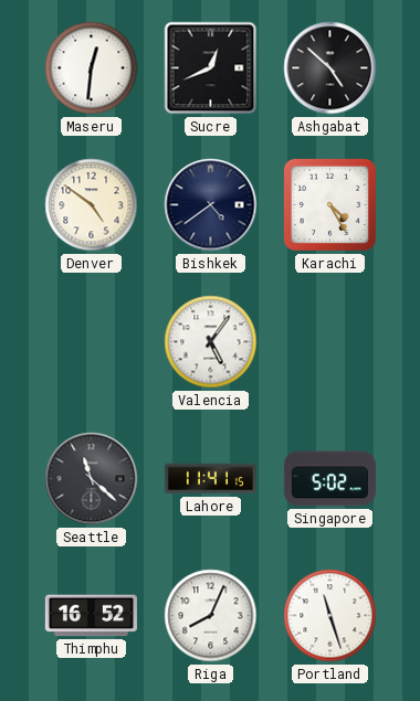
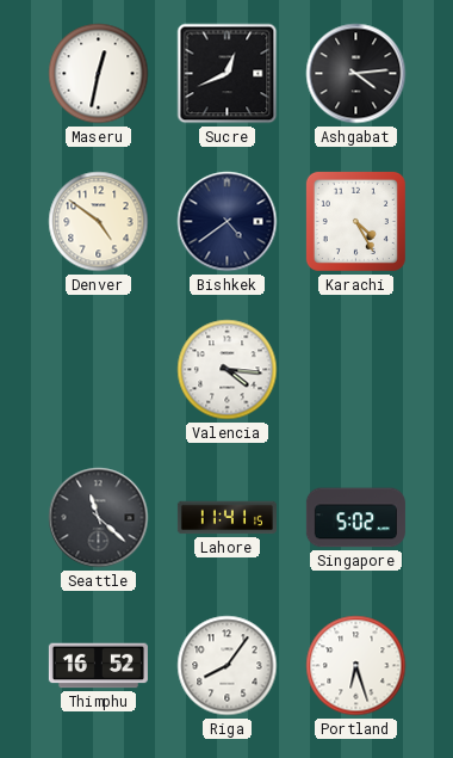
Maseru: 12:31 -> 12:32
Ashgabat: 4:52 -> 4:14
Valencia: 5:06 -> 4:16
Riga: 8:04 -> 8:06
Portland: 11:27 -> 6:27
